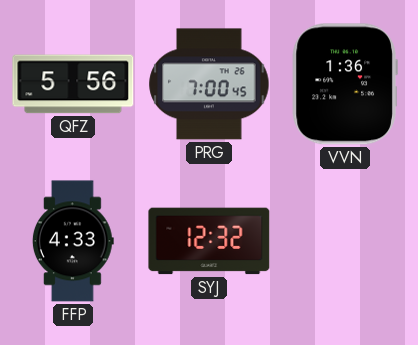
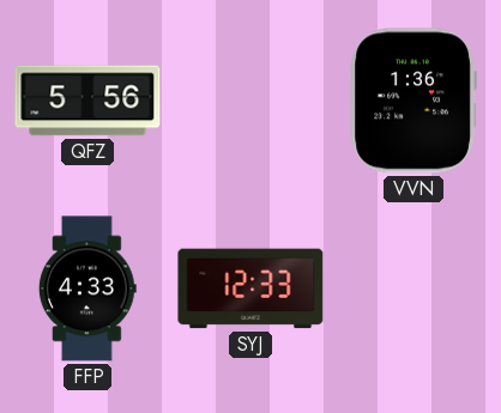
PRG: 7:00 -> none
SYJ: 12:32 -> 12:33
